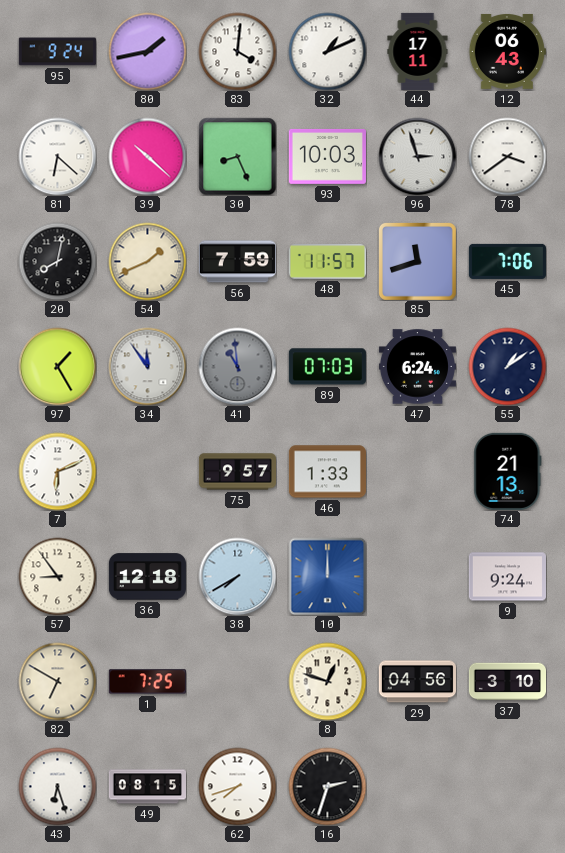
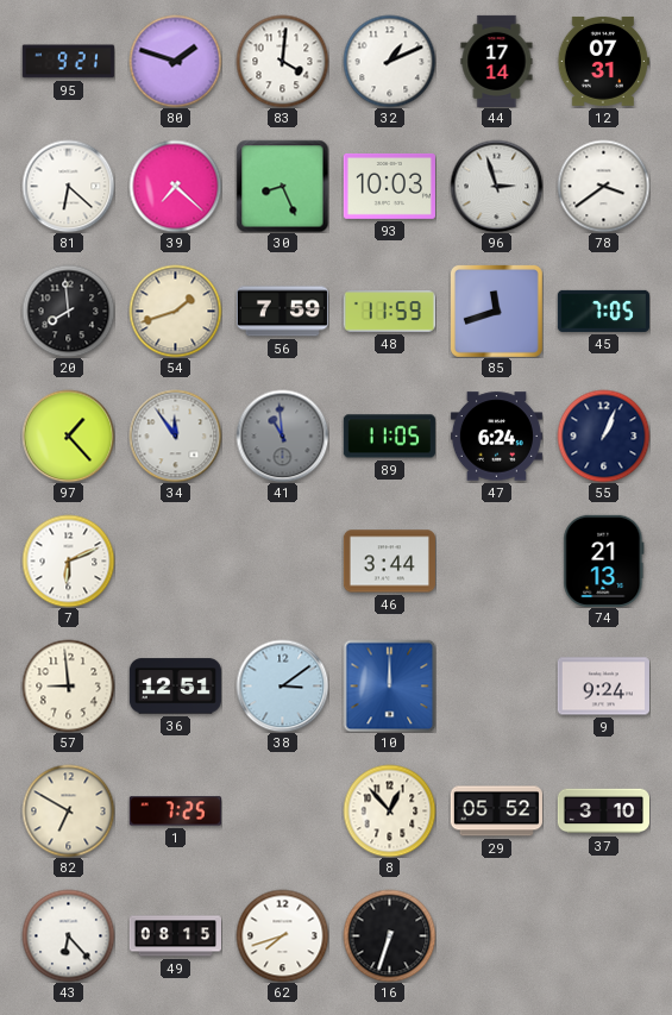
95: 9:24 -> 9:21
80: 1:43 -> 1:48
44: 17:11 -> 17:14
12: 06:43 -> 07:31
39: 10:22 -> 7:22
20: 8:02 -> 7:59
54: 1:41 -> 1:42
48: 11:57 -> 11:59
45: 7:06 -> 7:05
97: 1:25 -> 1:23
89: 07:03 -> 11:05
55: 1:09 -> 1:04
75: 9:57 -> none
46: 1:33 -> 3:44
57: 8:54 -> 8:59
36: 12:18 -> 12:51
38: 7:40 -> 3:09
8: 12:48 -> 12:53
29: 04:56 -> 05:52
43: 6:27 -> 6:23
16: 2:33 -> 6:33
